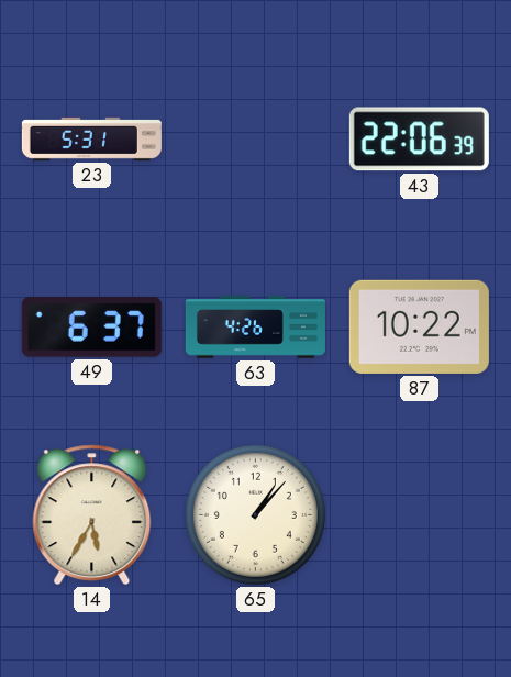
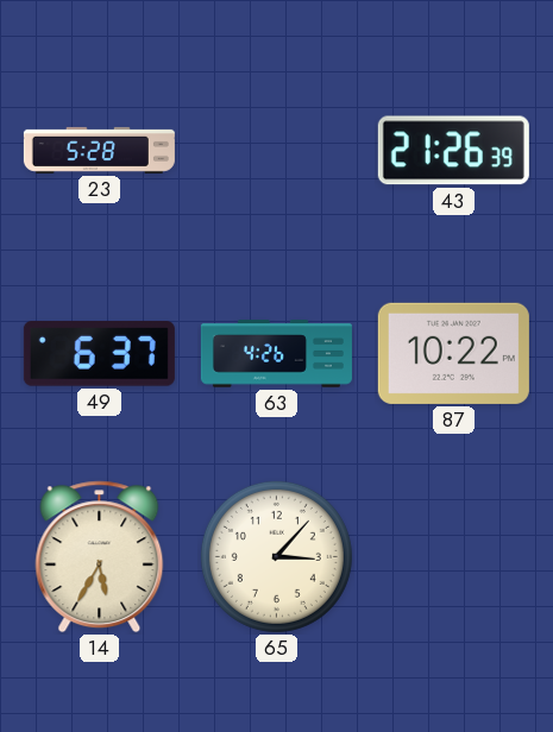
23: 5:31 -> 5:28
43: 22:06 -> 21:26
65: 1:07 -> 3:07
